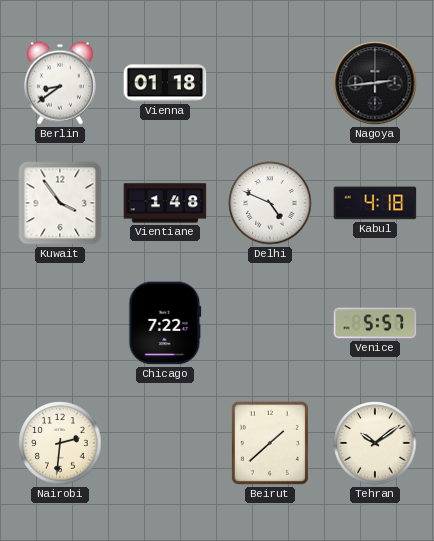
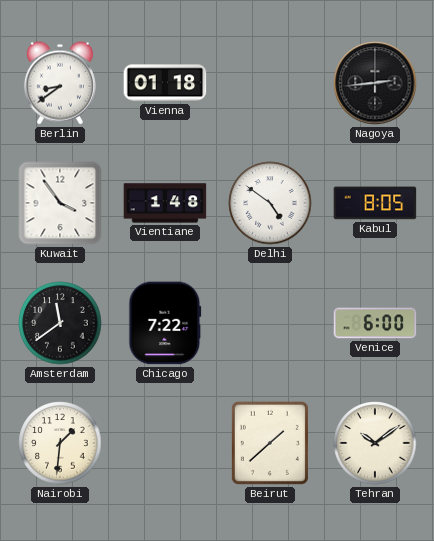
Delhi: 4:49 -> 4:51
Kabul: 4:18 -> 8:05
Amsterdam: none -> 11:39
Venice: 5:57 -> 6:00
Nairobi: 2:31 -> 1:31
